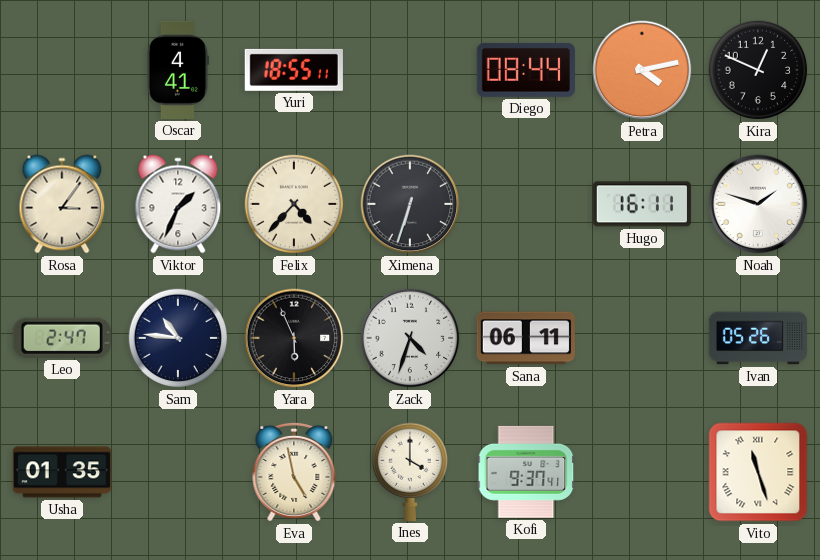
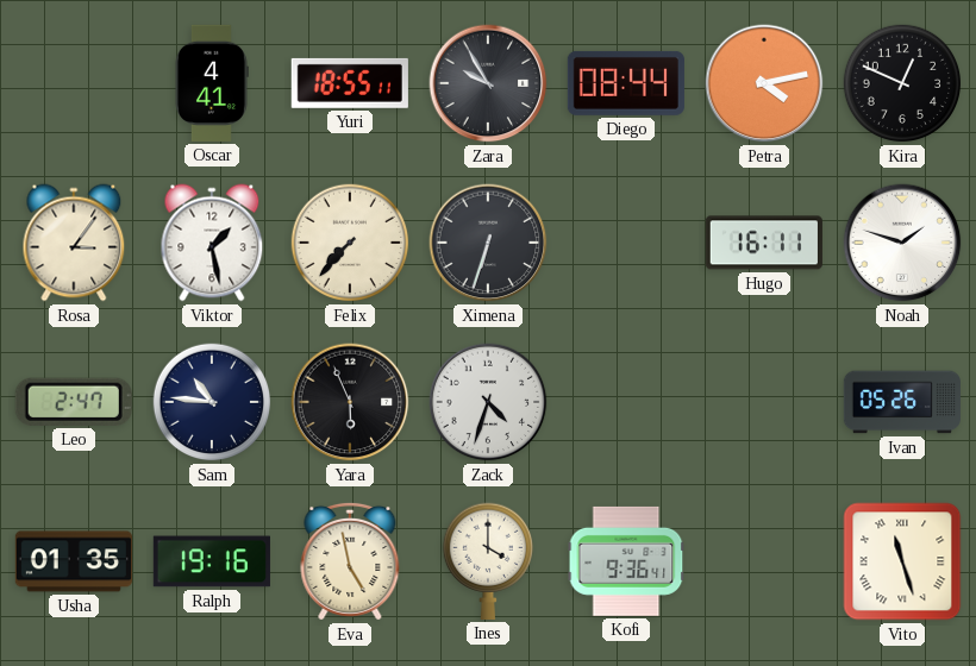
Zara: none -> 9:55
Viktor: 1:34 -> 1:28
Felix: 4:37 -> 7:37
Sana: 06:11 -> none
Ralph: none -> 19:16
Kofi: 9:37 -> 9:36
